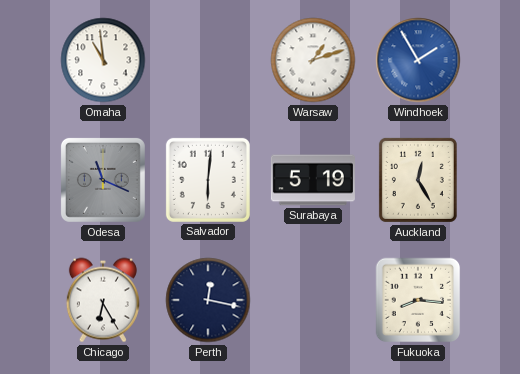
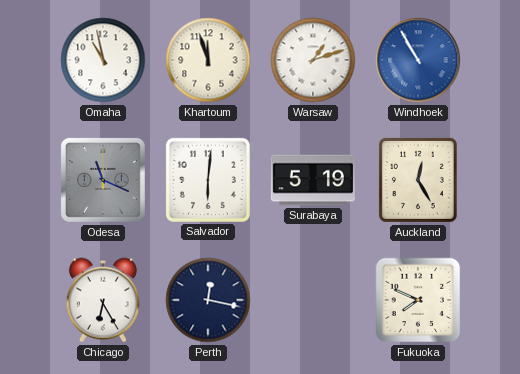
Omaha: 10:59 -> 10:58
Khartoum: none -> 11:57
Windhoek: 1:55 -> 10:55
Fukuoka: 8:16 -> 7:49
